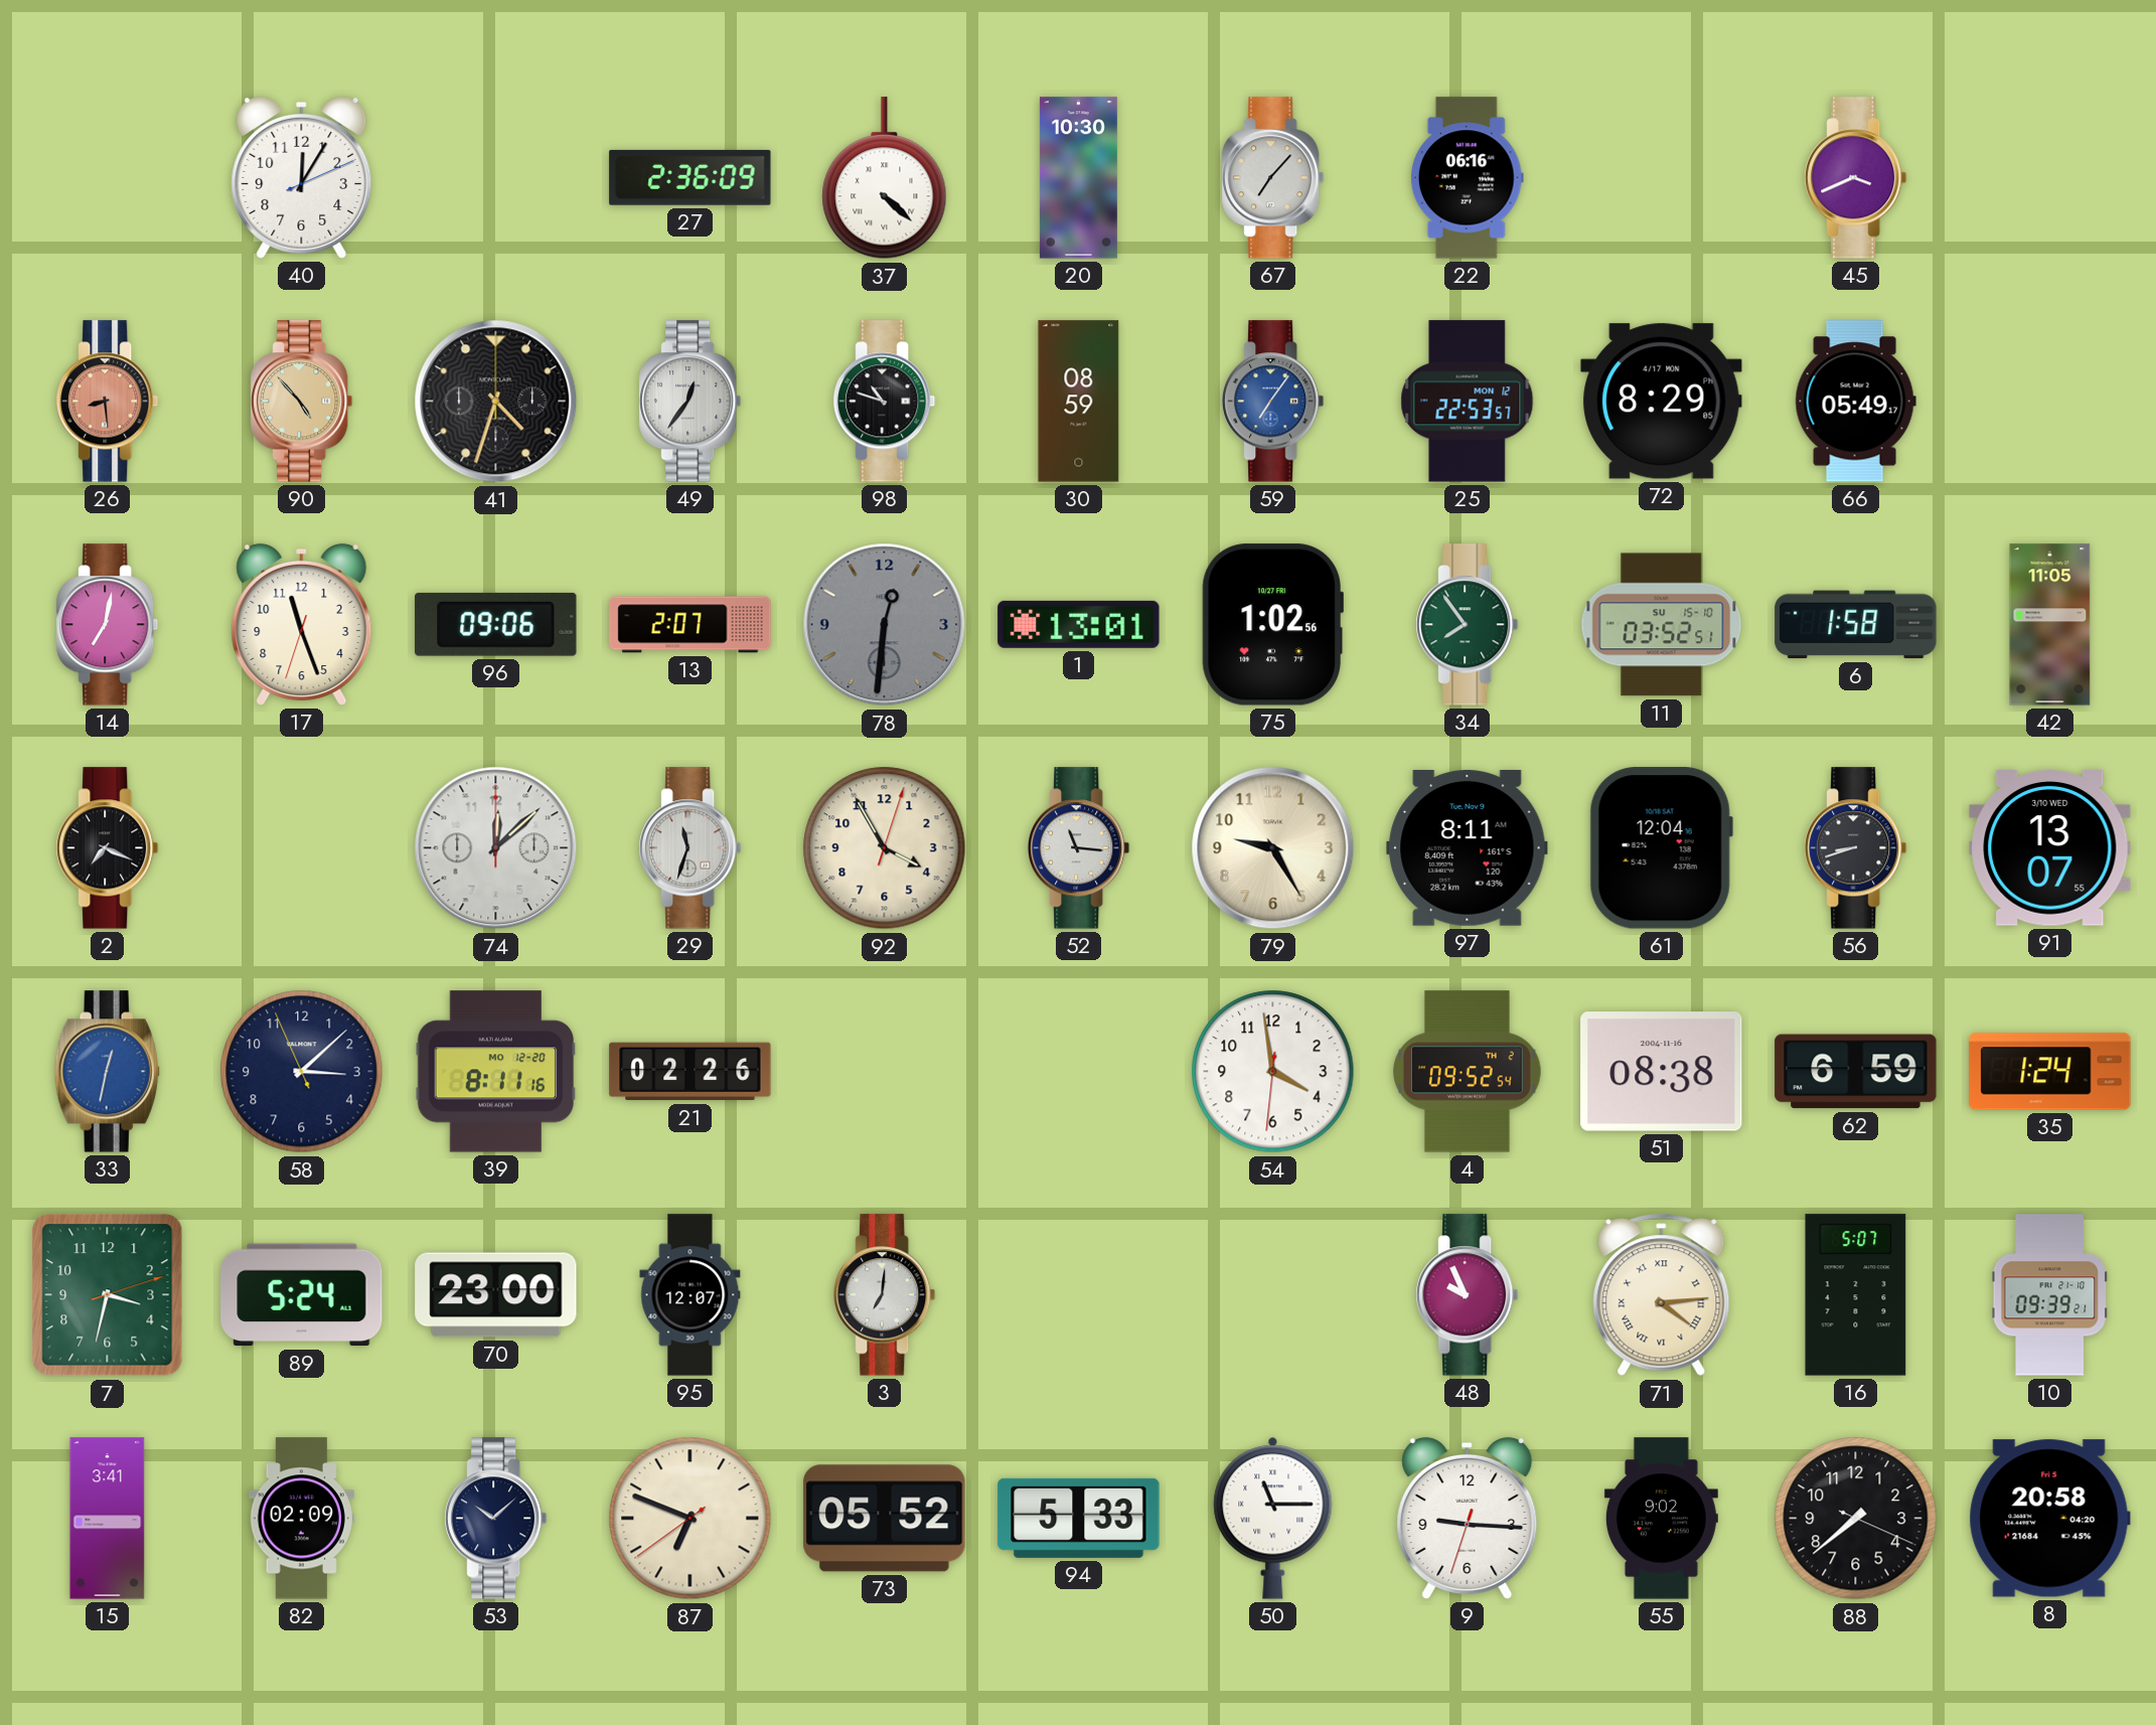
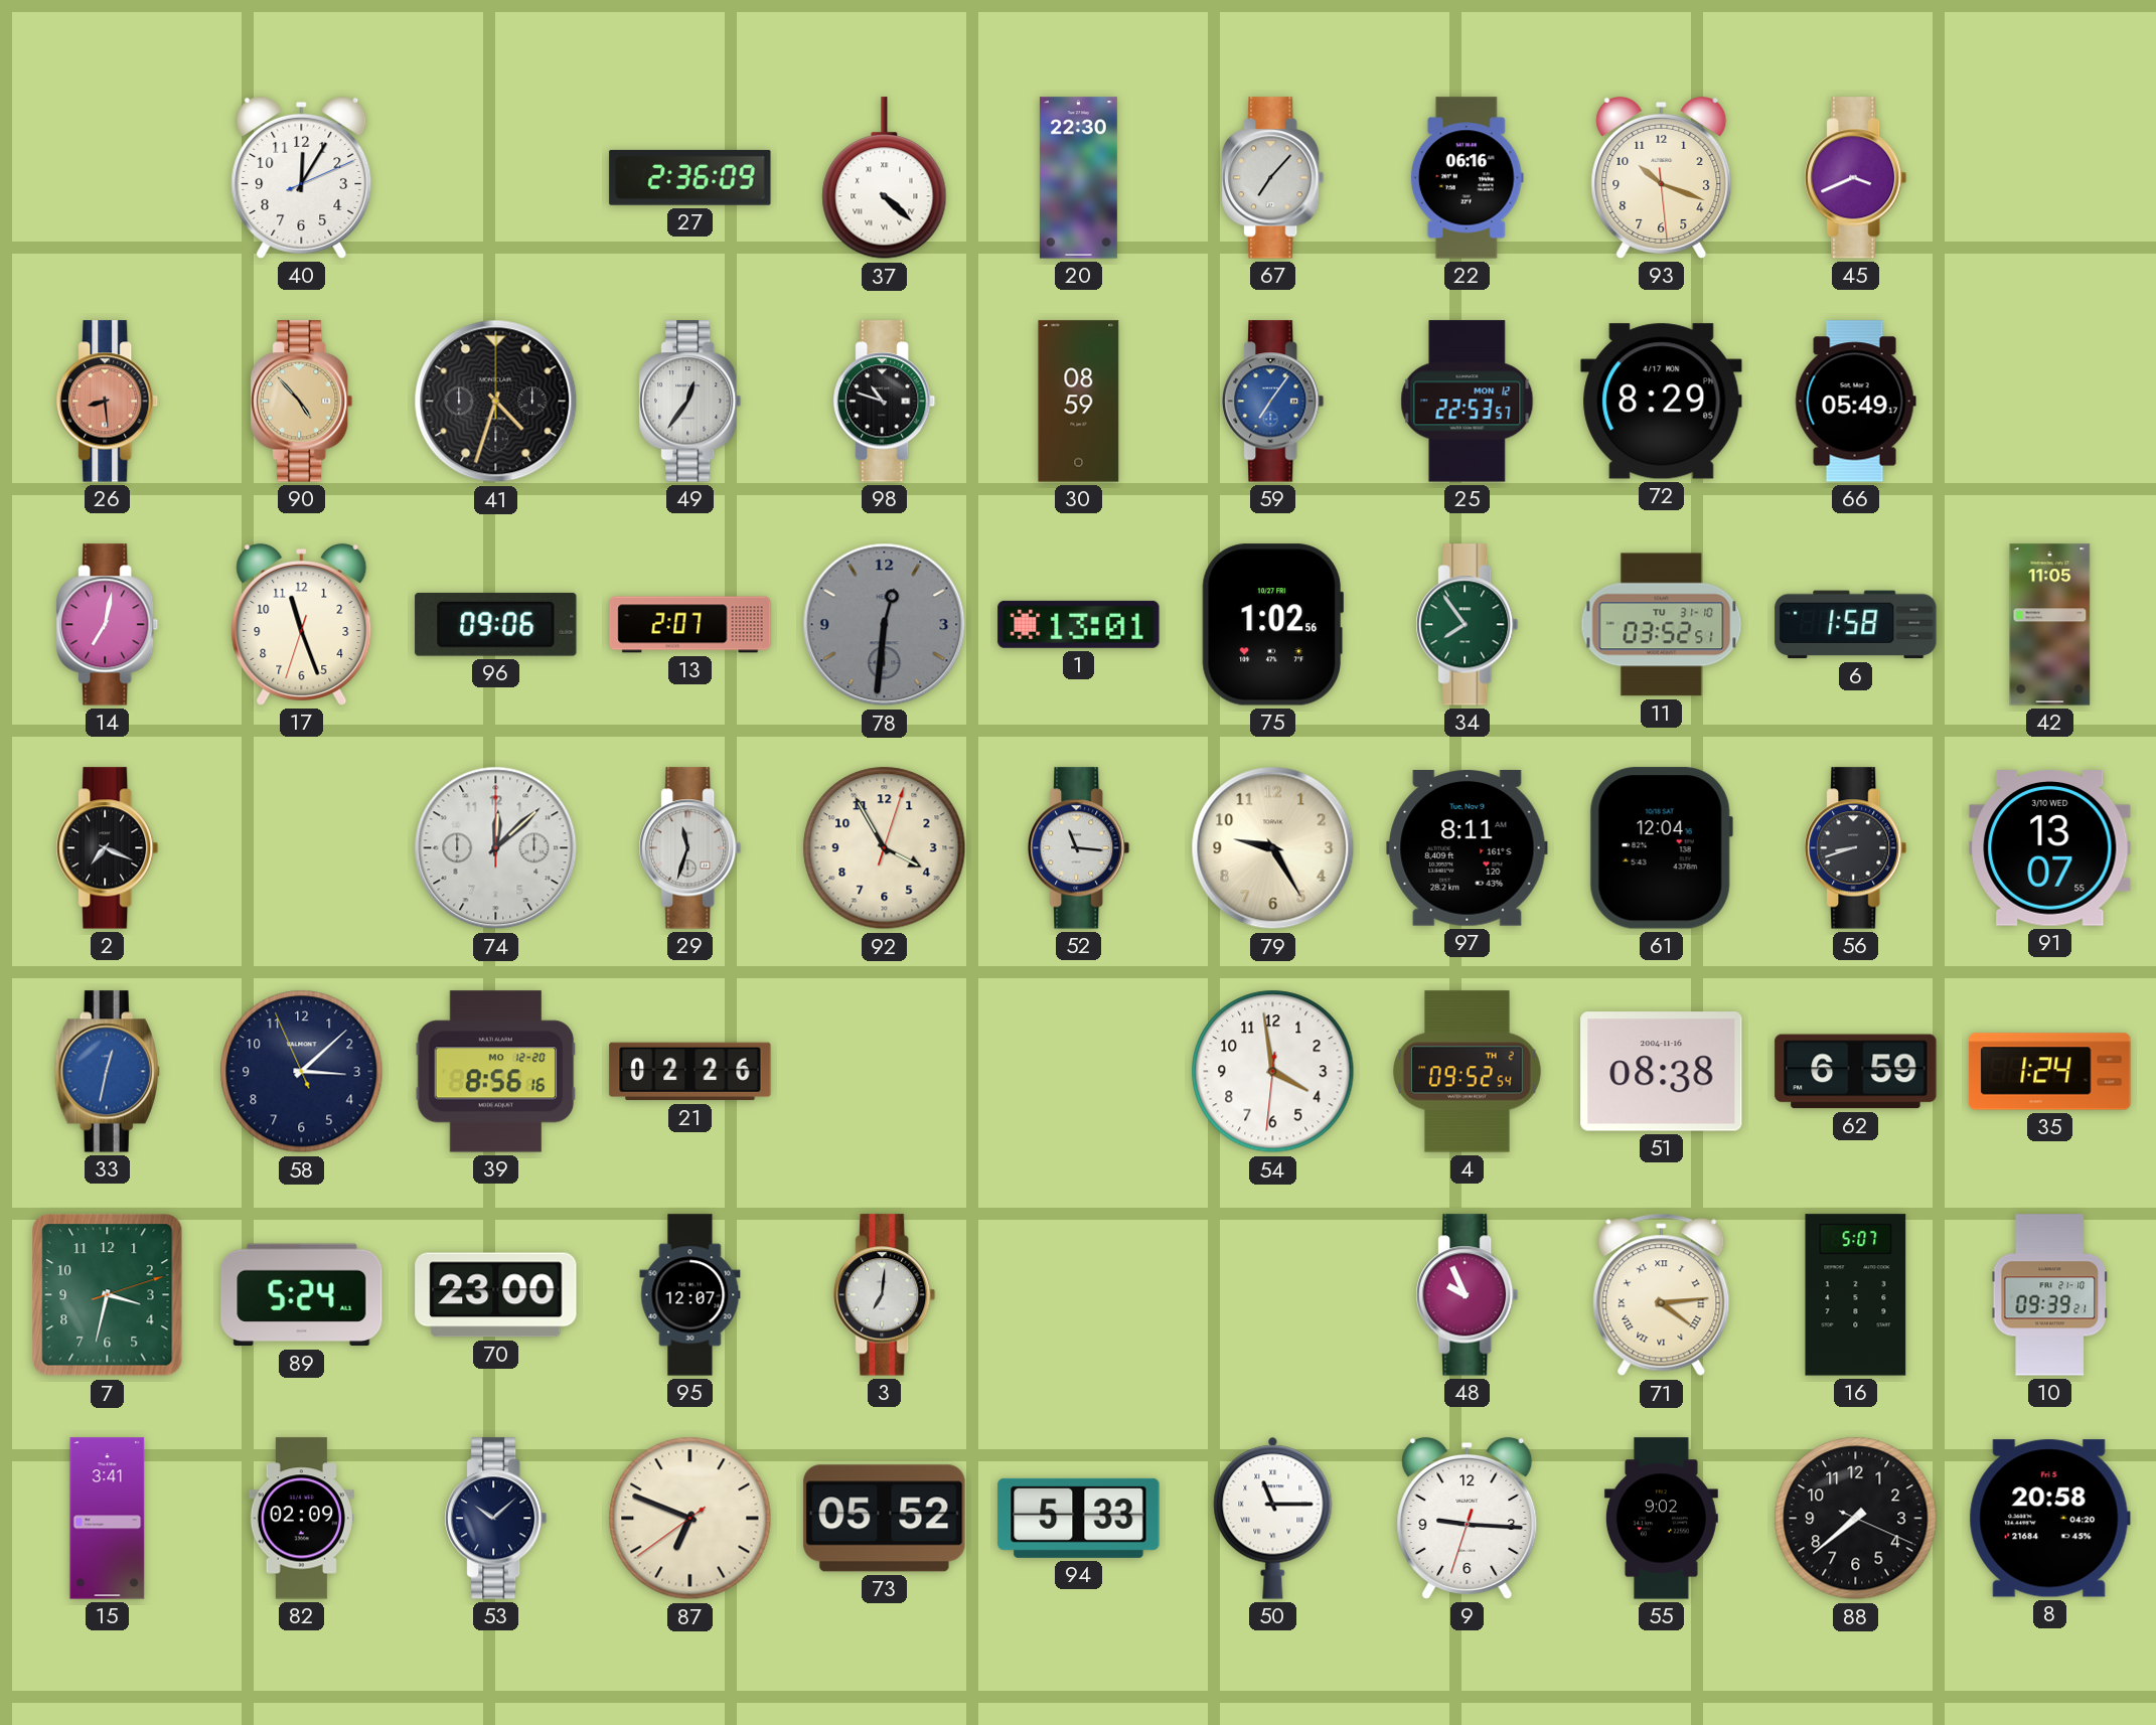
20: 10:30 -> 22:30
93: none -> 10:18
11 date: SU 15-10 -> TU 31-10
39: 8:11 -> 8:56
